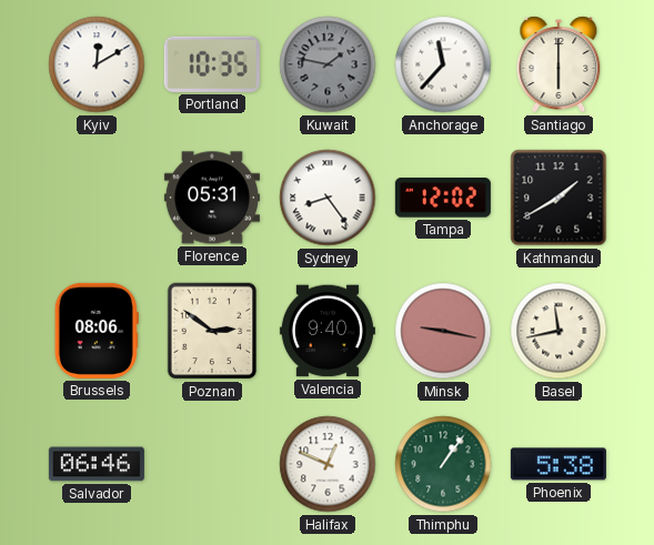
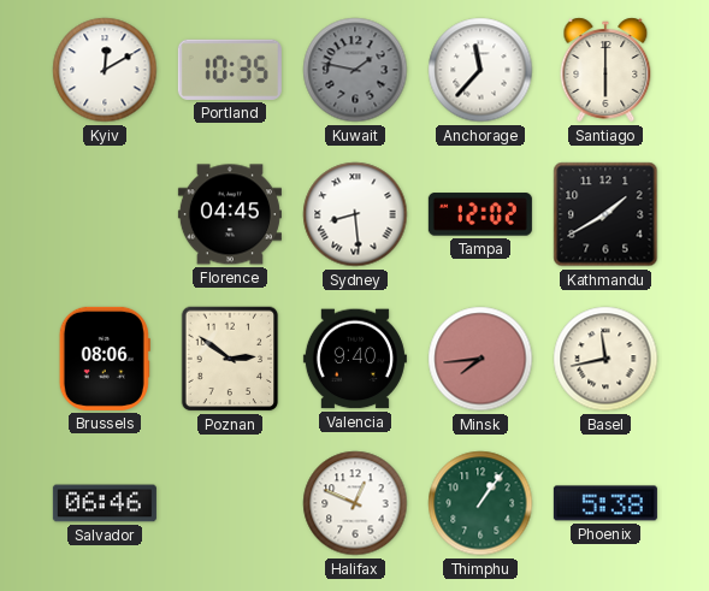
Florence: 05:31 -> 04:45
Sydney: 8:24 -> 8:29
Minsk: 9:17 -> 7:44
